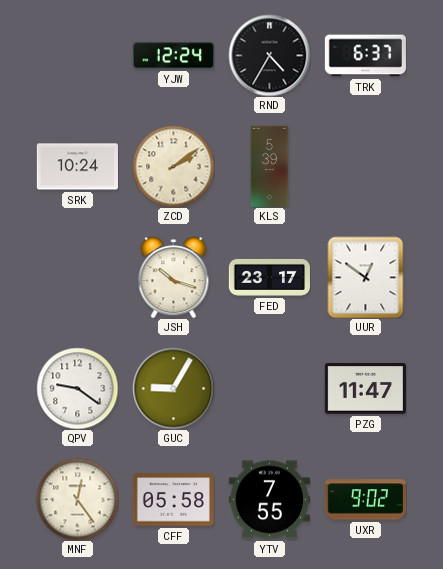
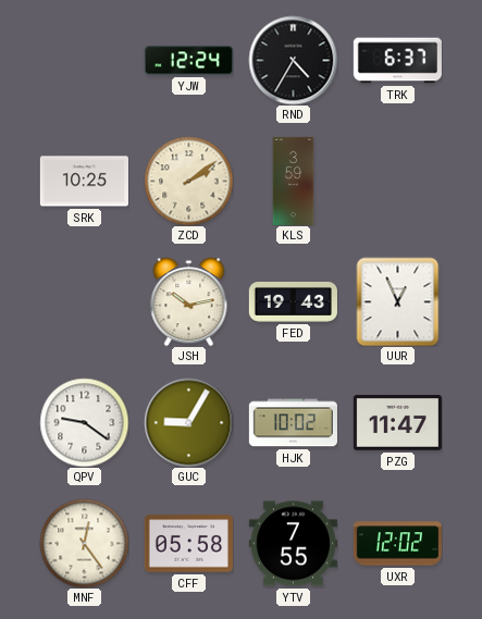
SRK: 10:24 -> 10:25
KLS: 5:39 -> 3:59
JSH: 10:18 -> 10:13
FED: 23:17 -> 19:43
UUR: 12:51 -> 12:56
HJK: none -> 10:02
UXR: 9:02 -> 12:02
